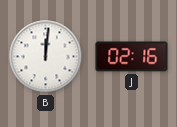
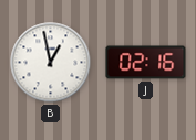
B: 12:01 -> 12:58
